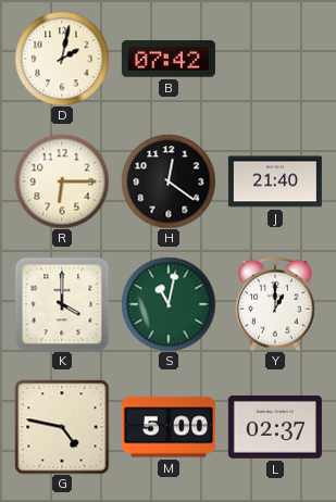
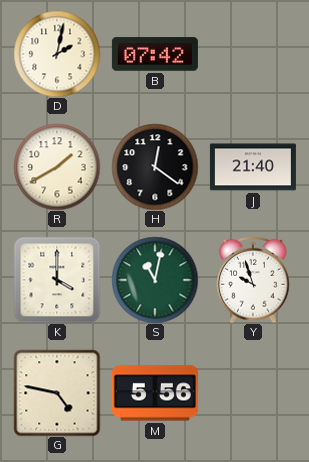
R: 6:15 -> 1:40
Y: 1:00 -> 9:57
M: 5:00 -> 5:56
L: 02:37 -> none
